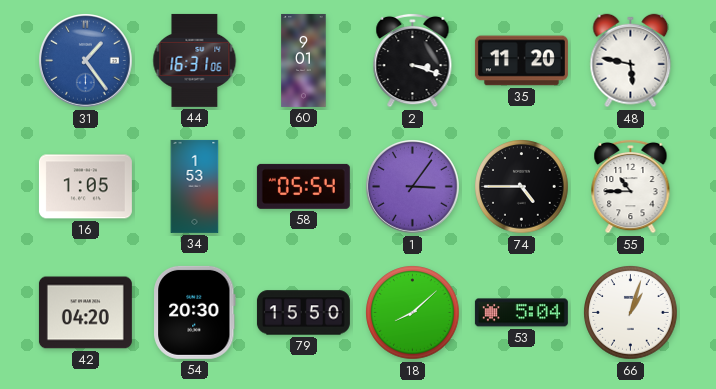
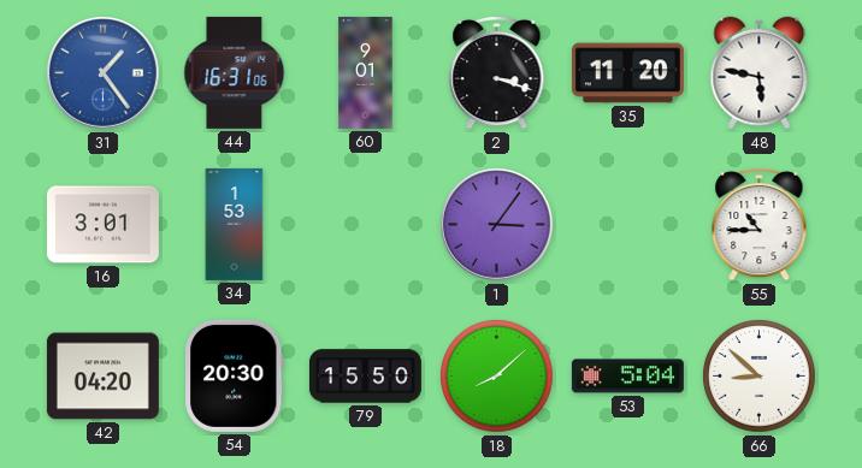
16: 1:05 -> 3:01
58: 05:54 -> none
74: 4:45 -> none
66: 1:03 -> 8:52
